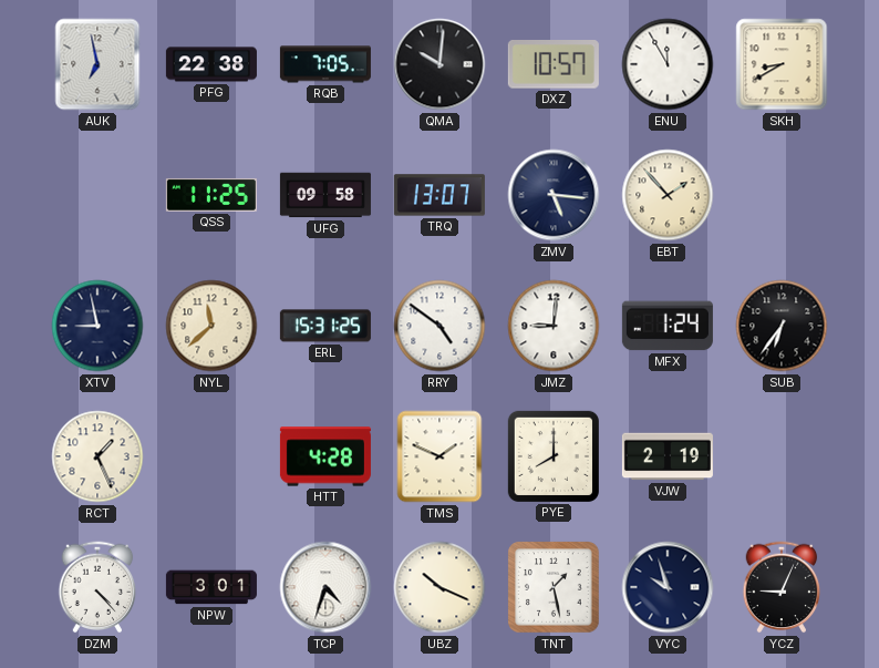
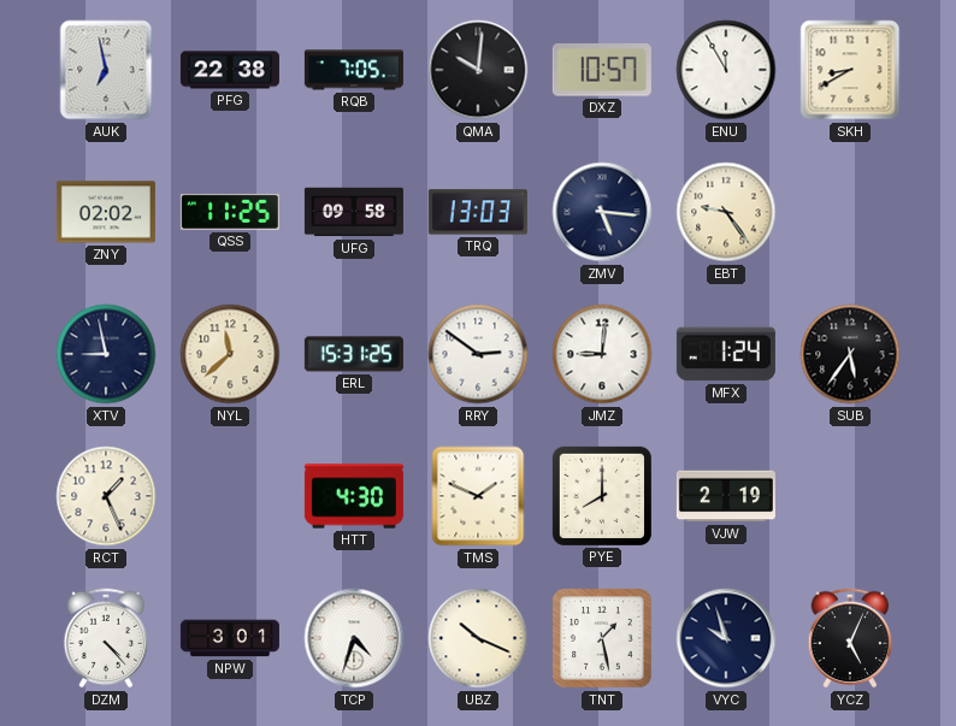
ZNY: none -> 02:02
TRQ: 13:07 -> 13:03
EBT: 1:53 -> 9:24
RRY: 4:51 -> 2:51
SUB: 6:36 -> 5:36
HTT: 4:28 -> 4:30
YCZ: 9:04 -> 5:04
